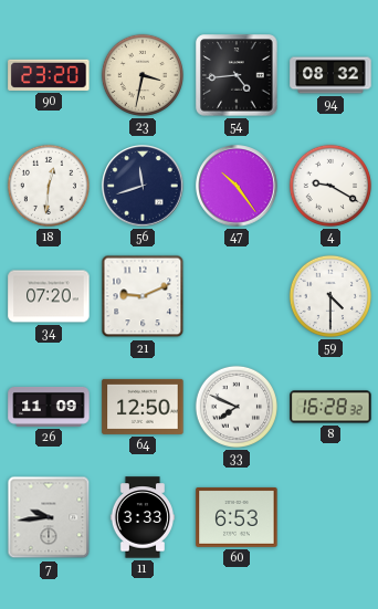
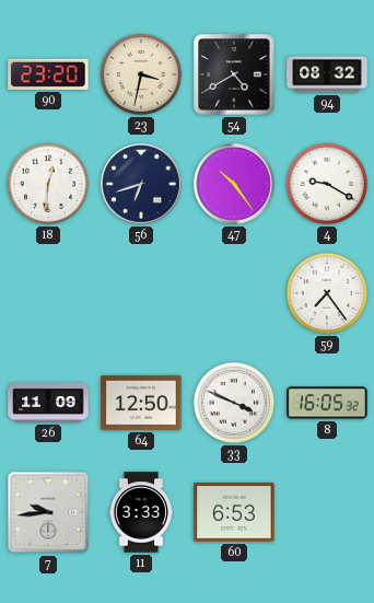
54: 4:44 -> 4:40
56: 11:42 -> 6:42
34: 07:20 -> none
21: 9:11 -> none
59: 4:30 -> 7:24
33: 7:49 -> 3:49
8: 16:28 -> 16:05
